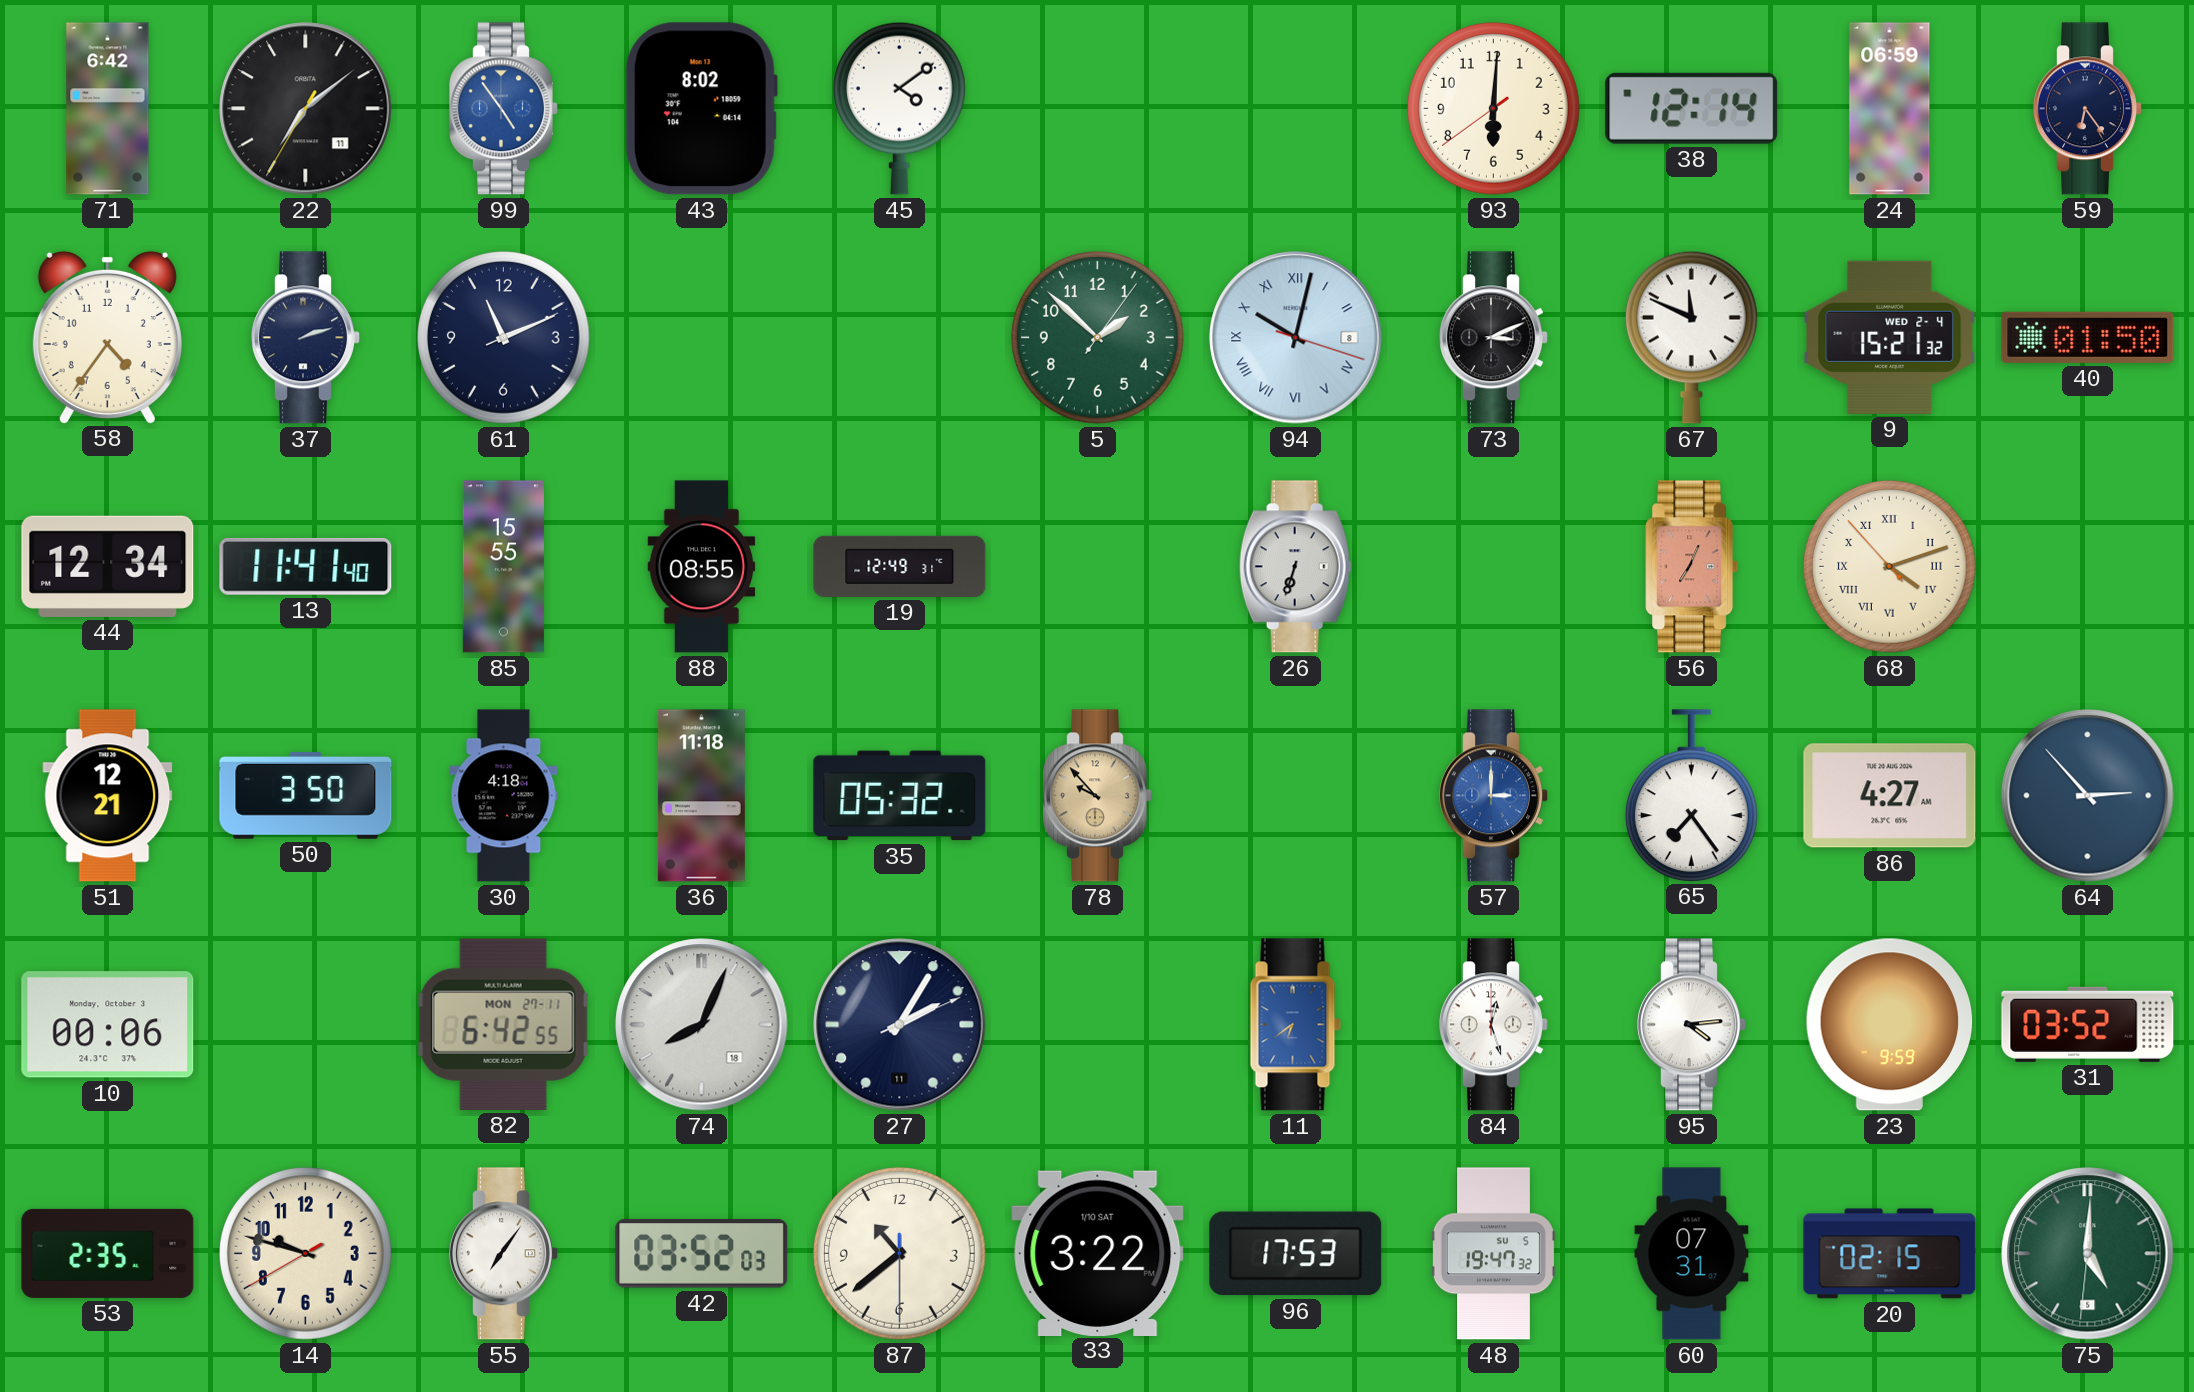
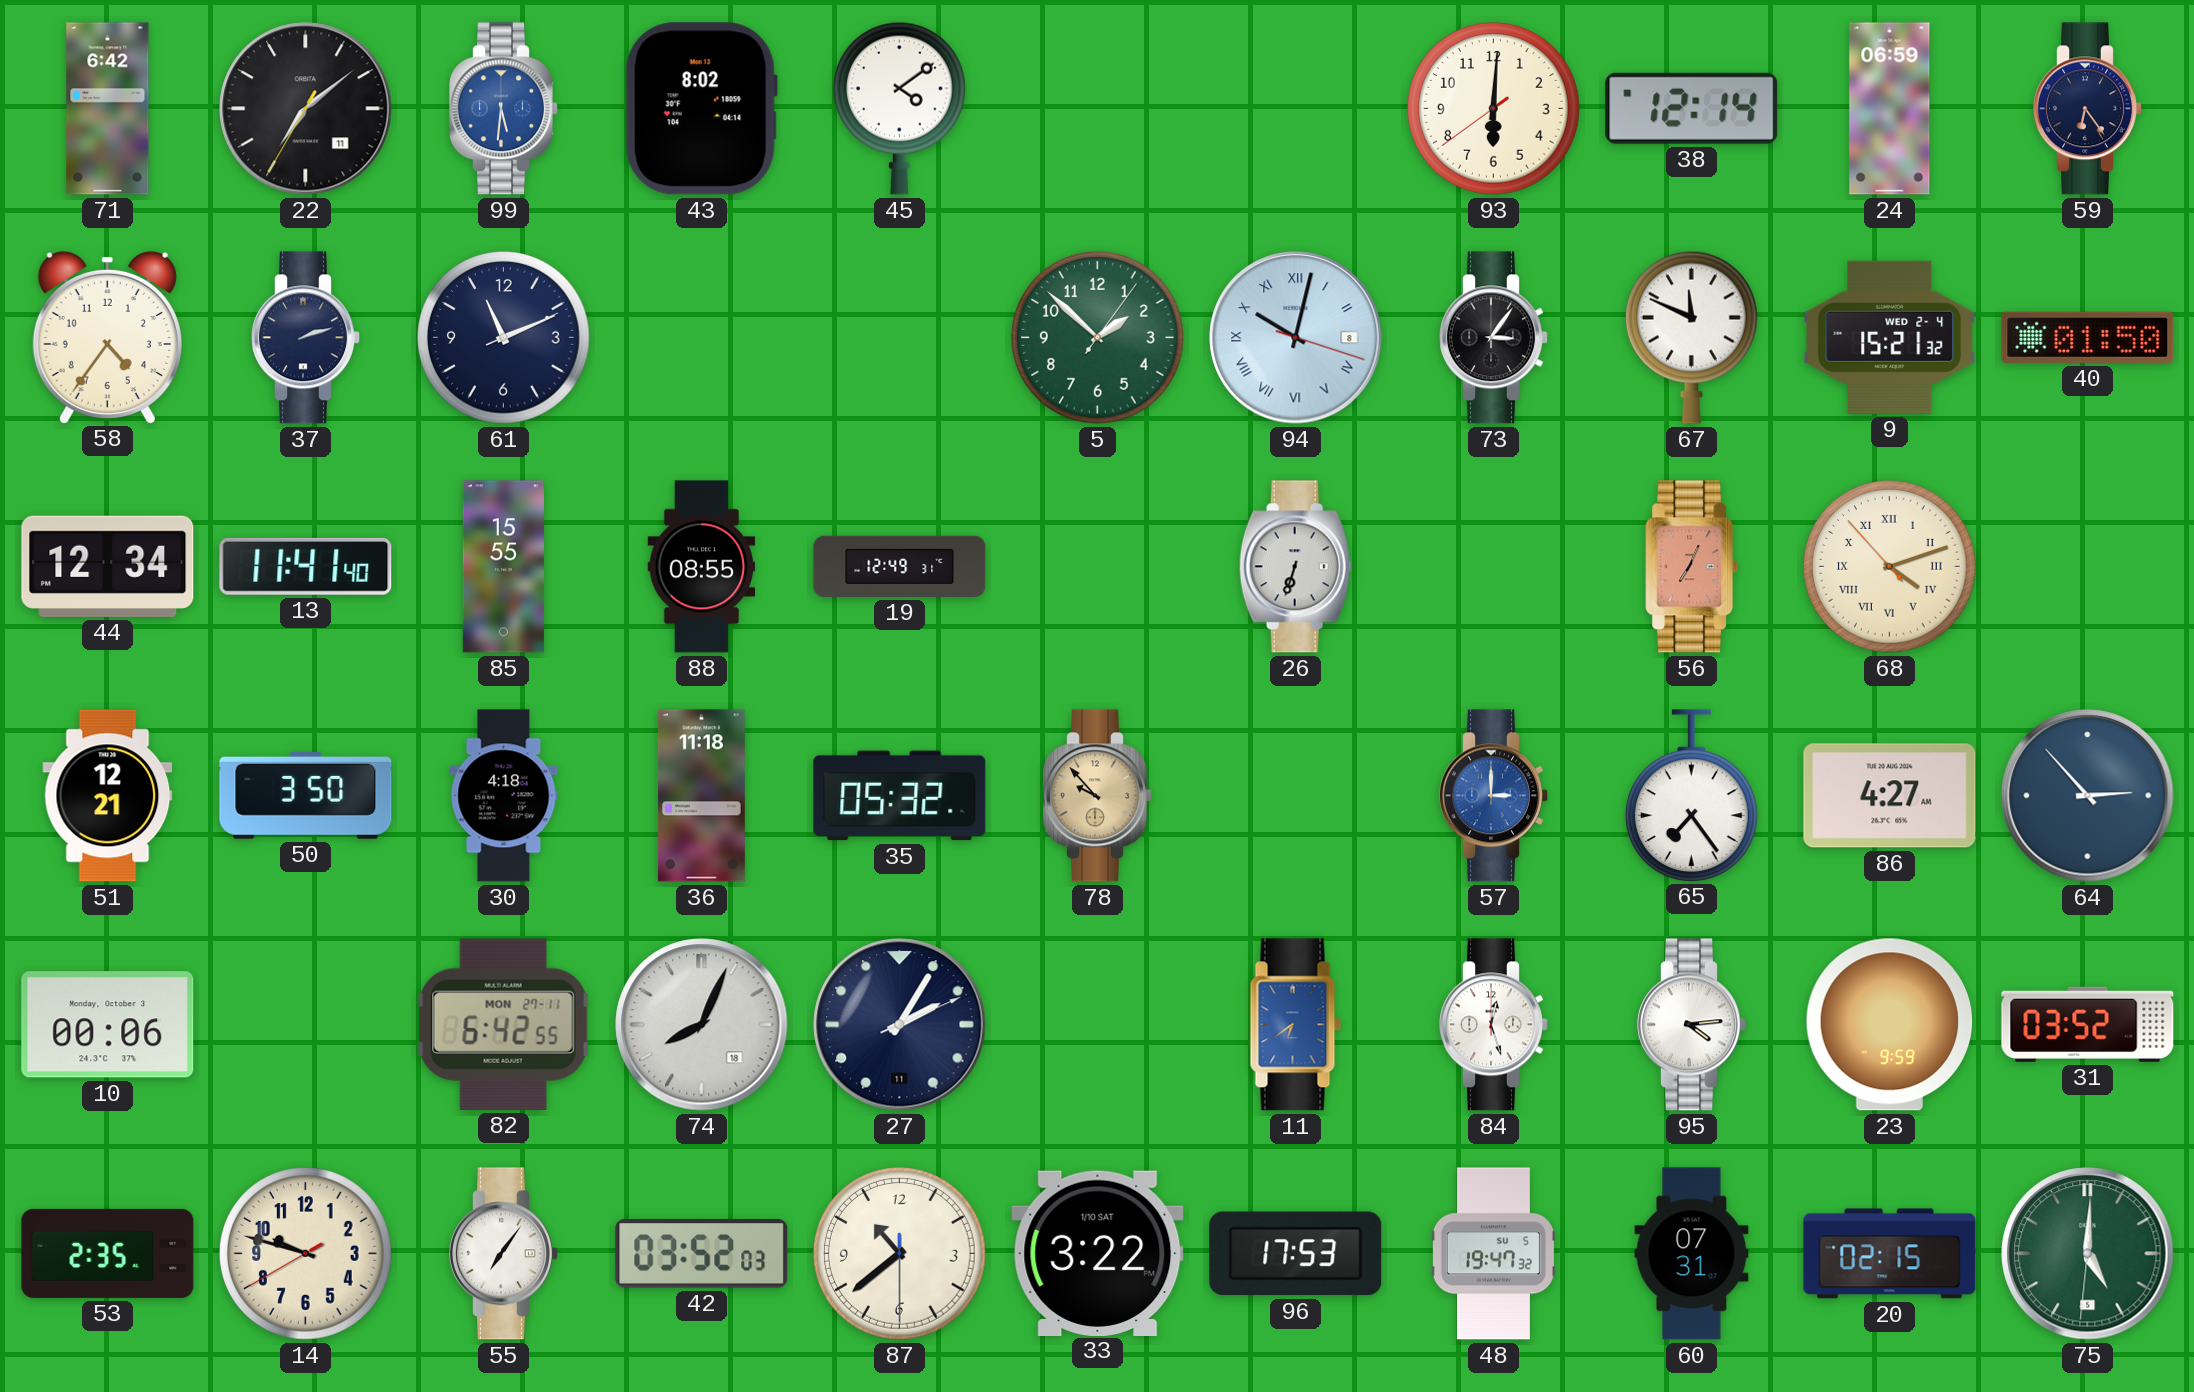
99: 4:54 -> 5:31
73: 3:11 -> 3:06
